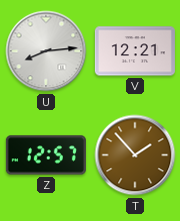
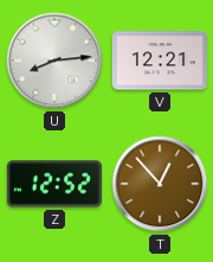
Z: 12:57 -> 12:52
T: 1:53 -> 12:53
